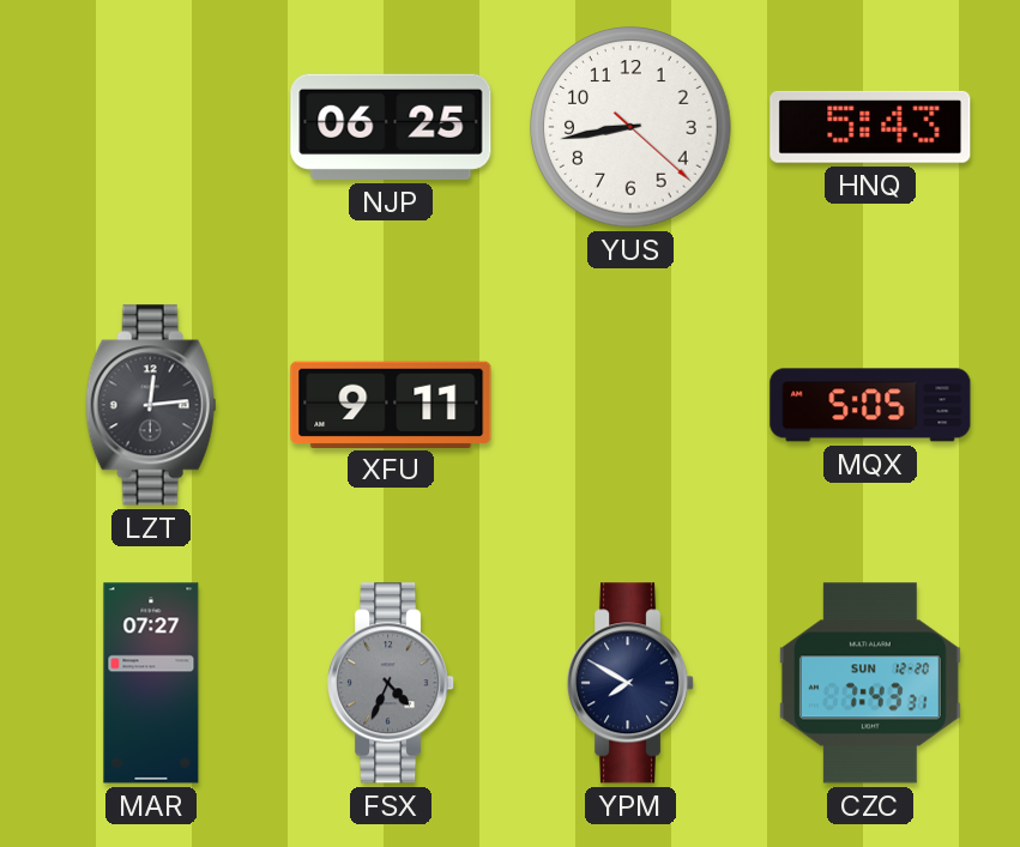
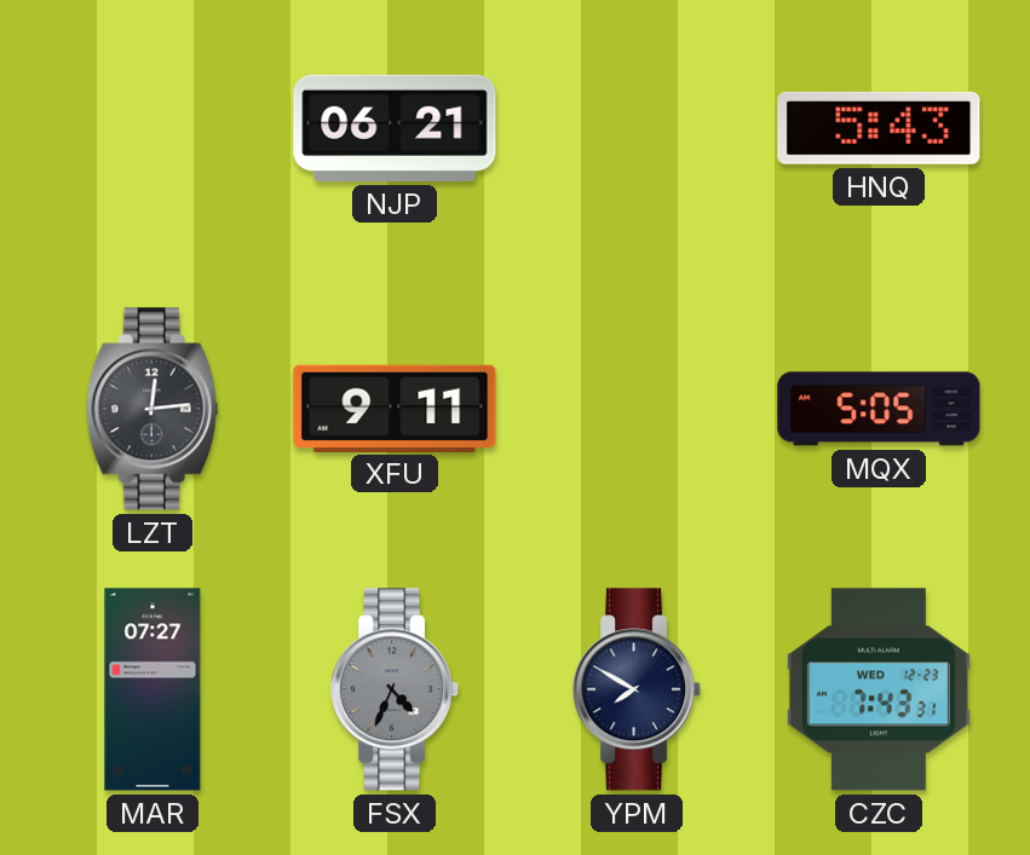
NJP: 06:25 -> 06:21
YUS: 8:43 -> none
CZC date: SUN 12-20 -> WED 12-23
